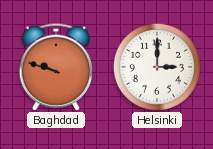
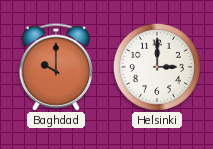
Baghdad: 9:48 -> 10:00
